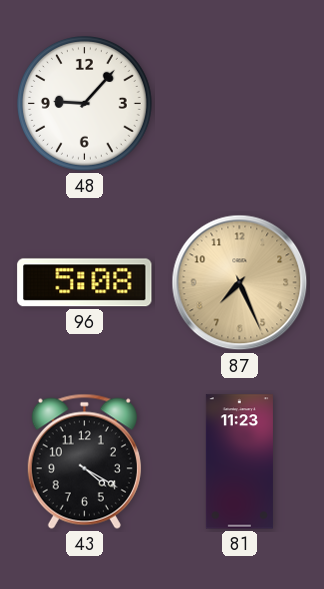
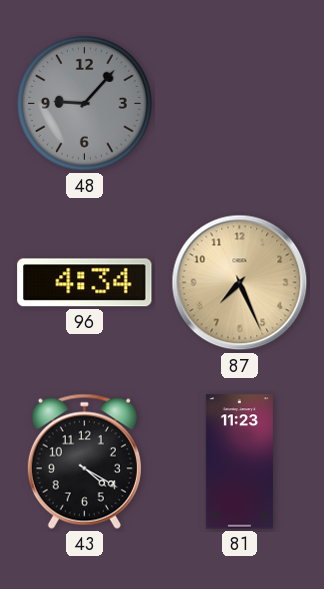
48 dial: white -> grey
96: 5:08 -> 4:34
